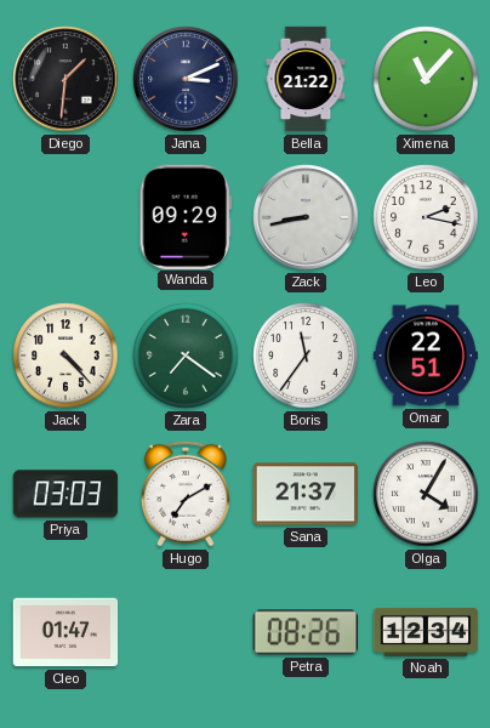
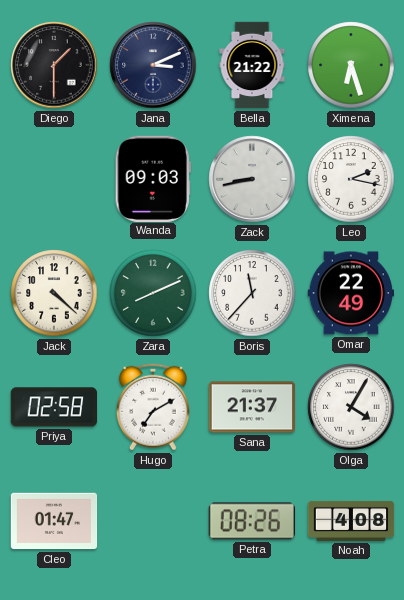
Diego: 1:31 -> 1:30
Ximena: 11:07 -> 6:27
Wanda: 09:29 -> 09:03
Jack: 4:23 -> 4:22
Zara: 7:21 -> 8:11
Boris: 11:36 -> 11:37
Omar: 22:51 -> 22:49
Priya: 03:03 -> 02:58
Noah: 12:34 -> 4:08
